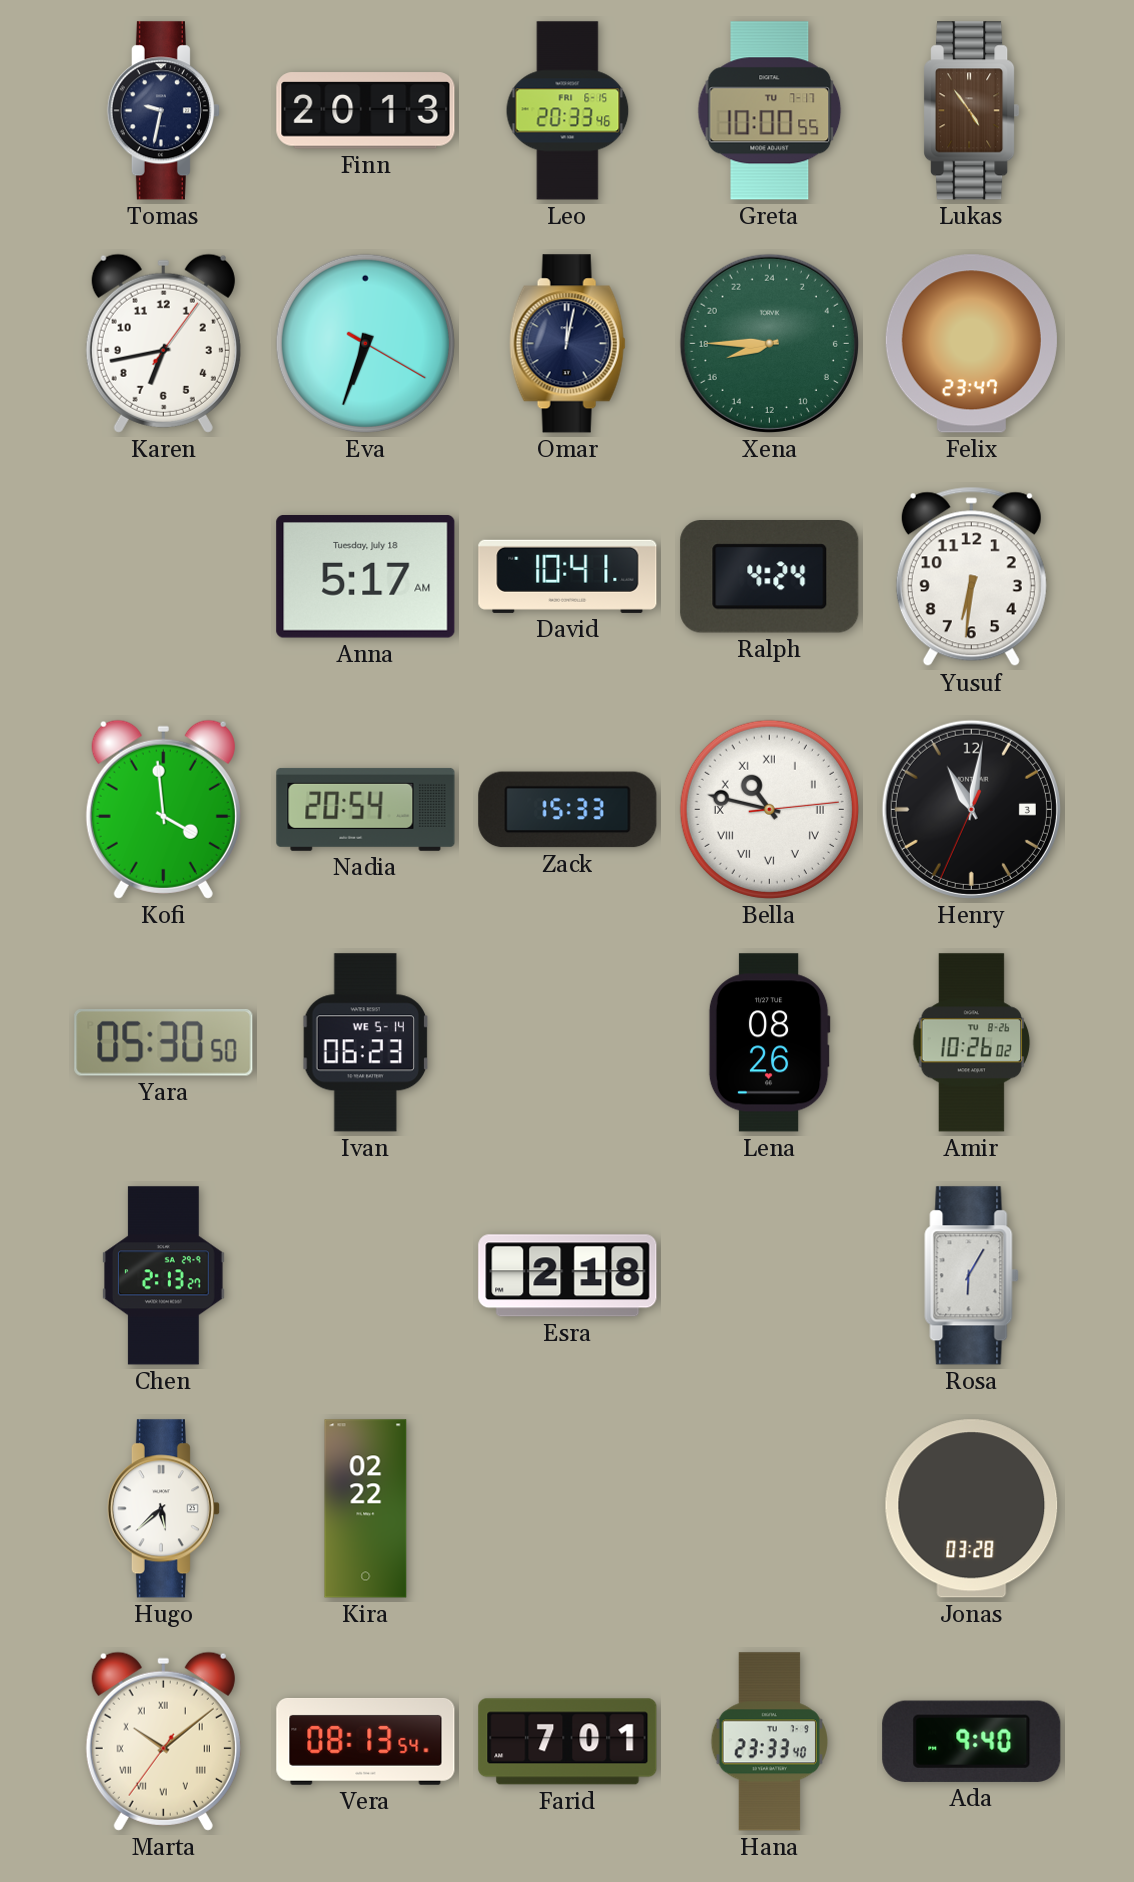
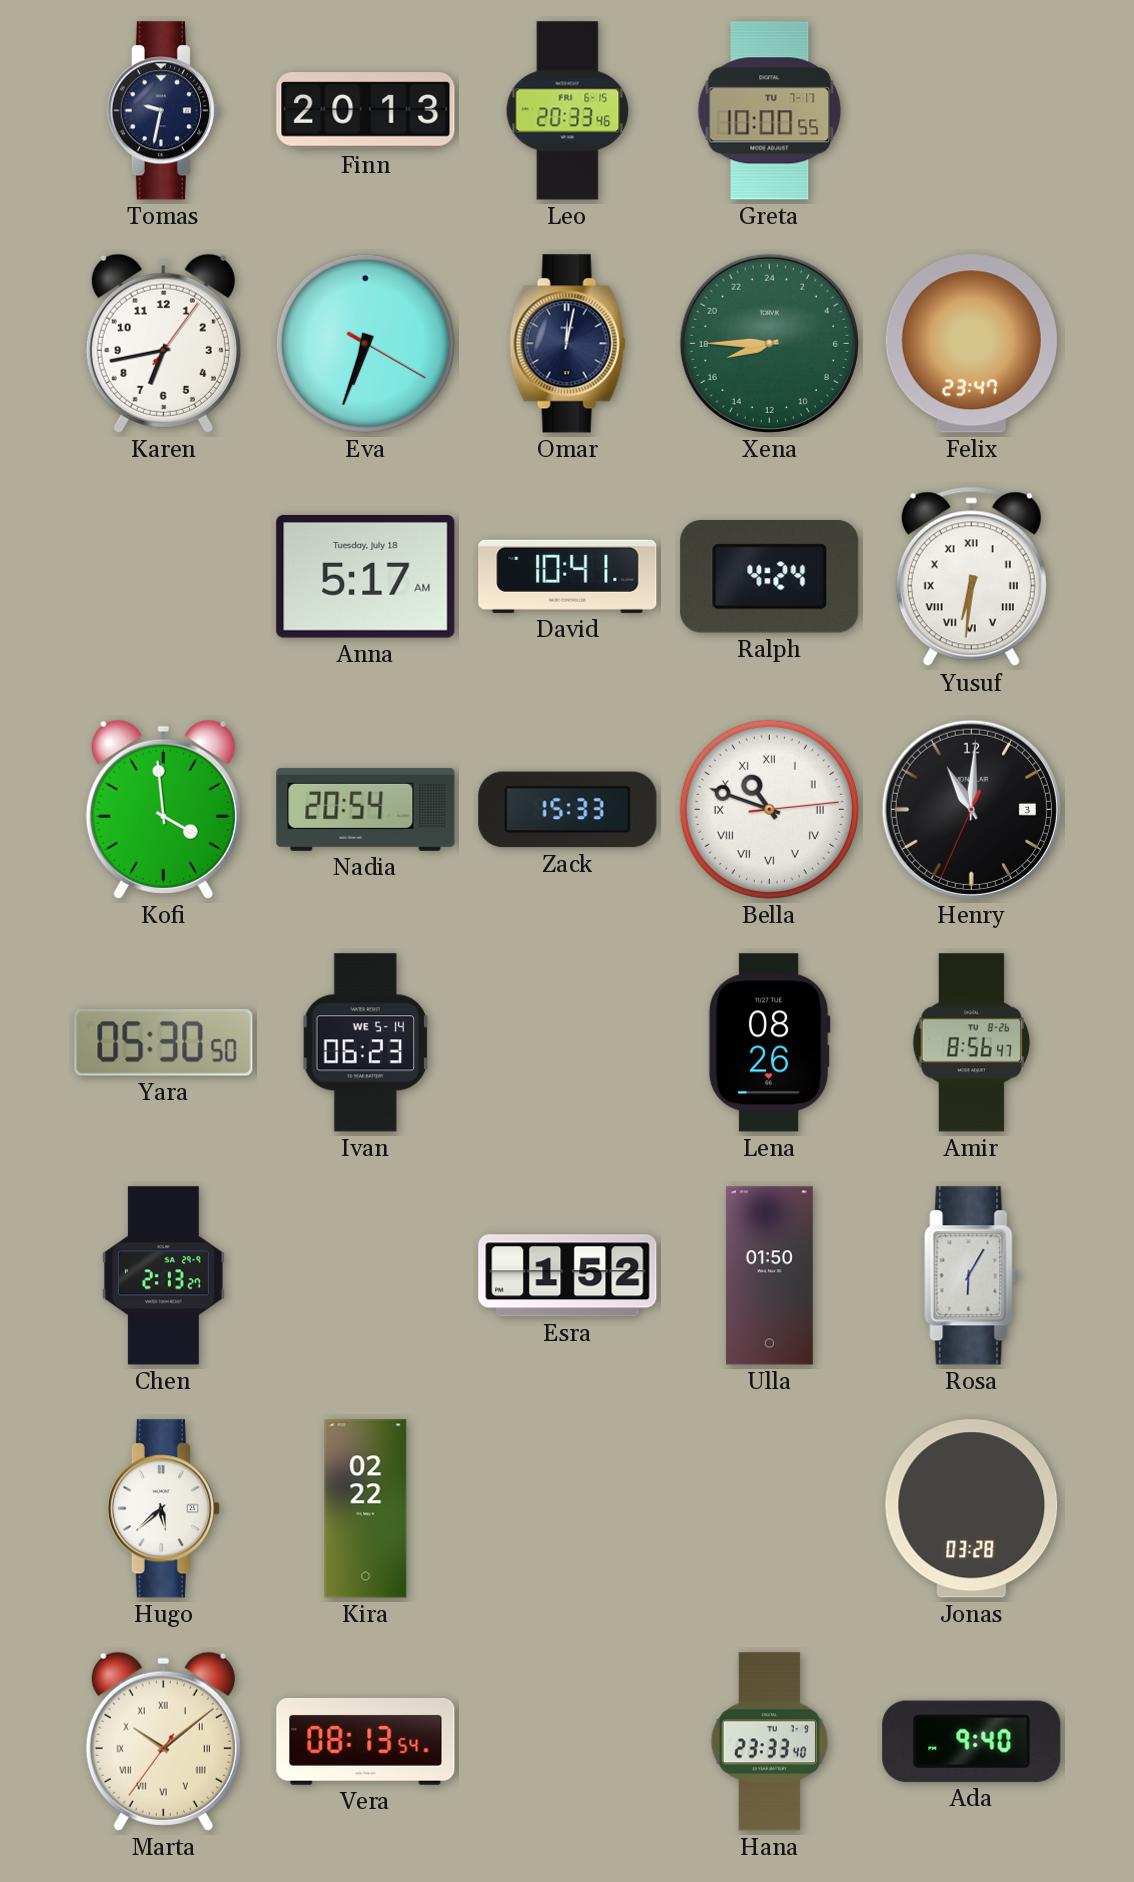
Lukas: 4:54 -> none
Yusuf numerals: Arabic -> Roman
Bella: 10:47 -> 10:48
Henry: 11:01 -> 11:00
Amir: 10:26 -> 8:56
Esra: 2:18 -> 1:52
Ulla: none -> 01:50
Farid: 7:01 -> none
